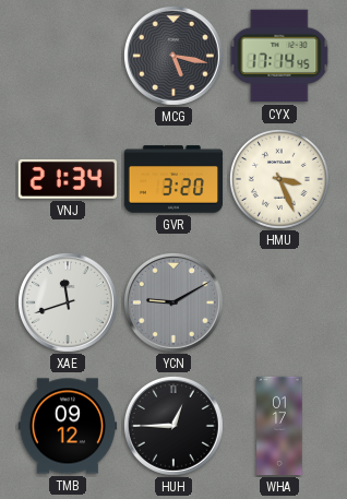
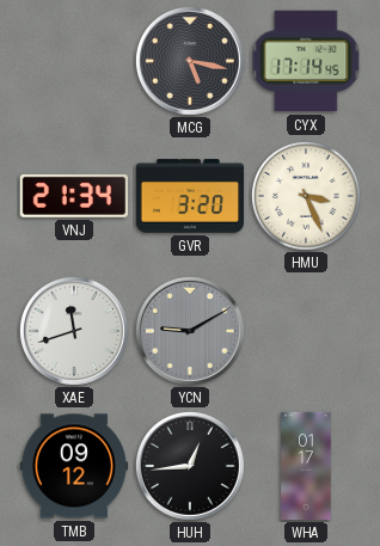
HUH: 12:45 -> 12:44
